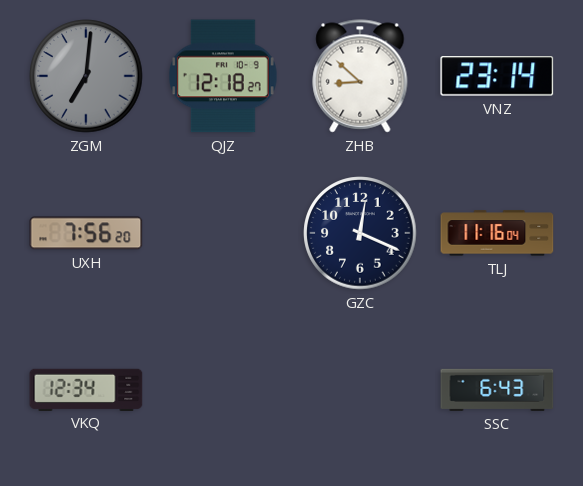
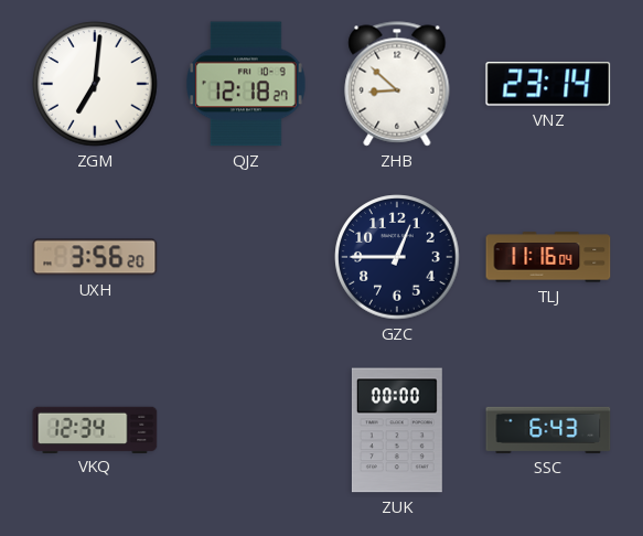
ZGM dial: grey -> white
UXH: 7:56 -> 3:56
GZC: 12:19 -> 12:45
ZUK: none -> 00:00
